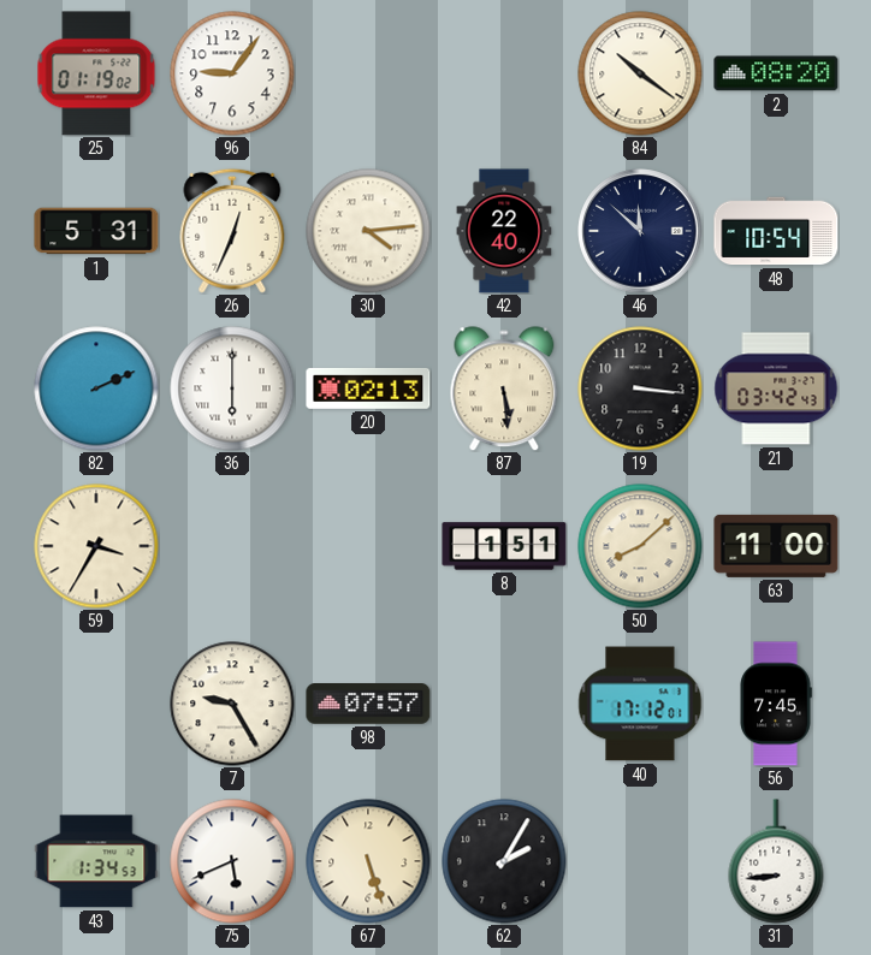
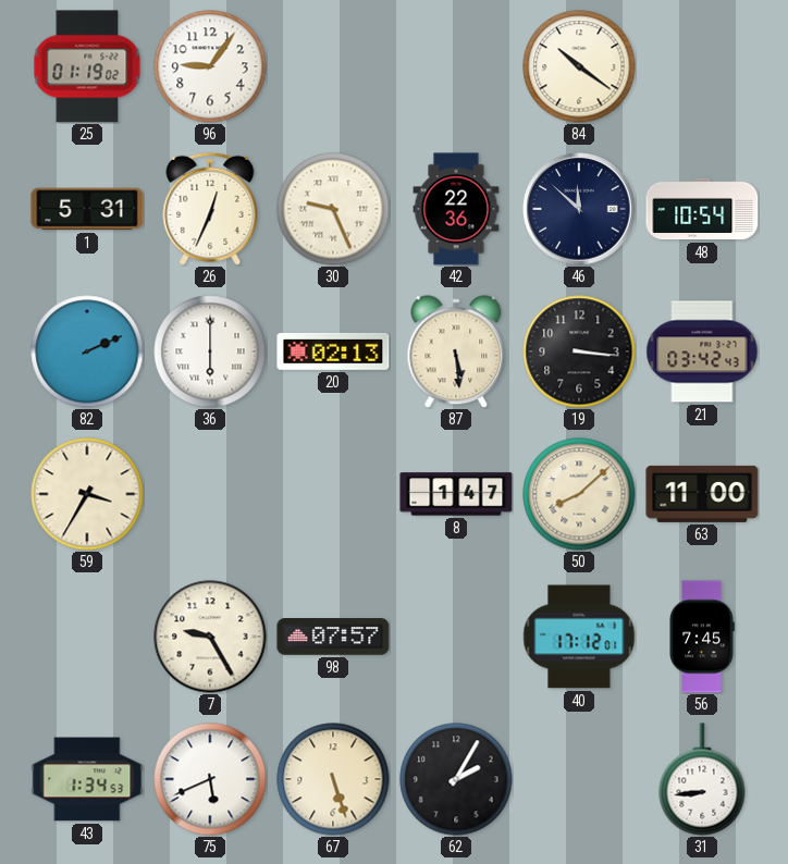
2: 08:20 -> none
30: 4:14 -> 9:26
42: 22:40 -> 22:36
8: 1:51 -> 1:47
